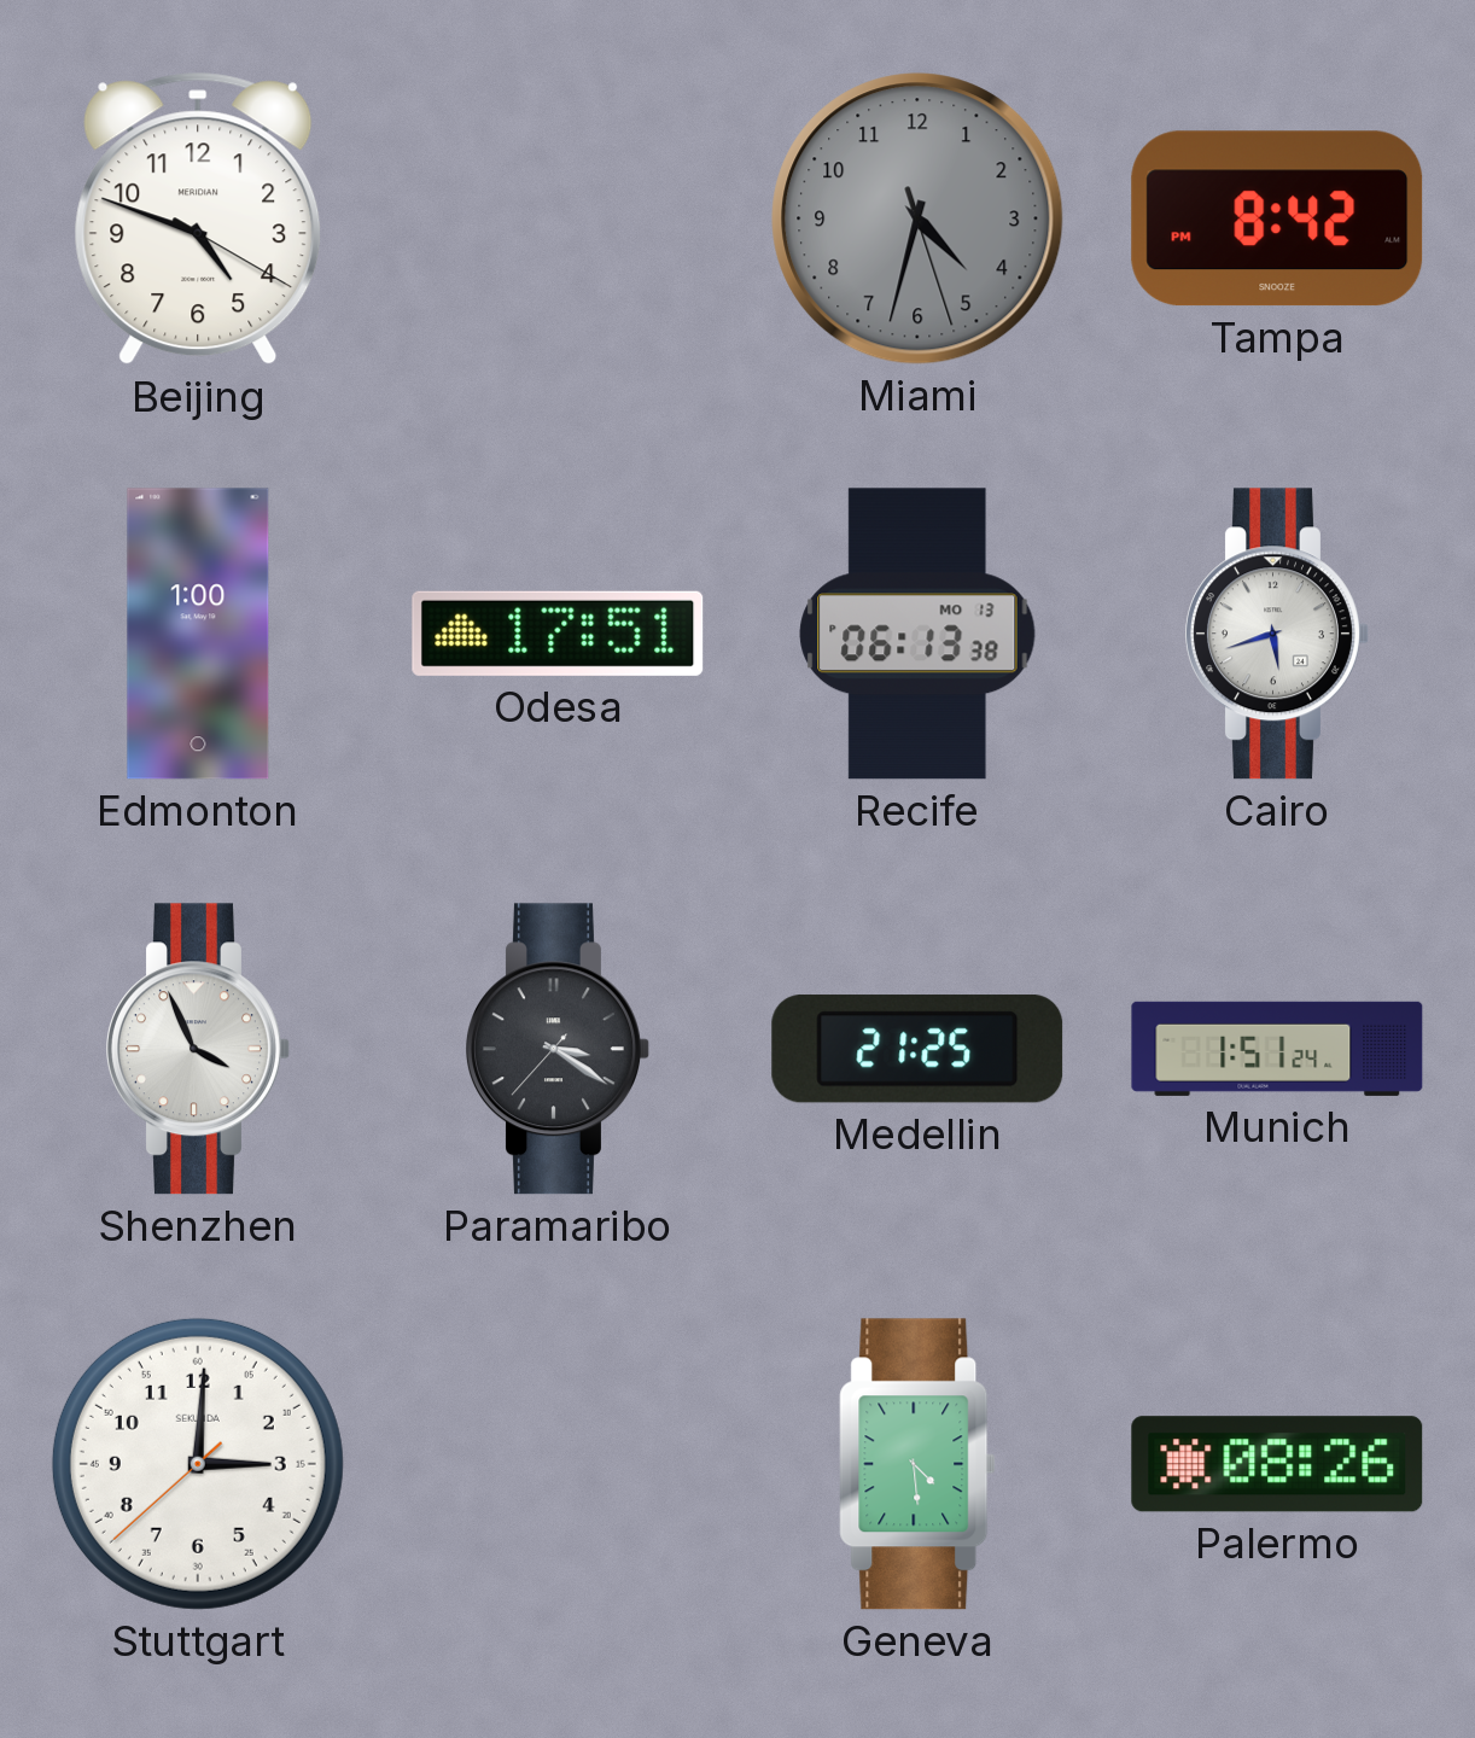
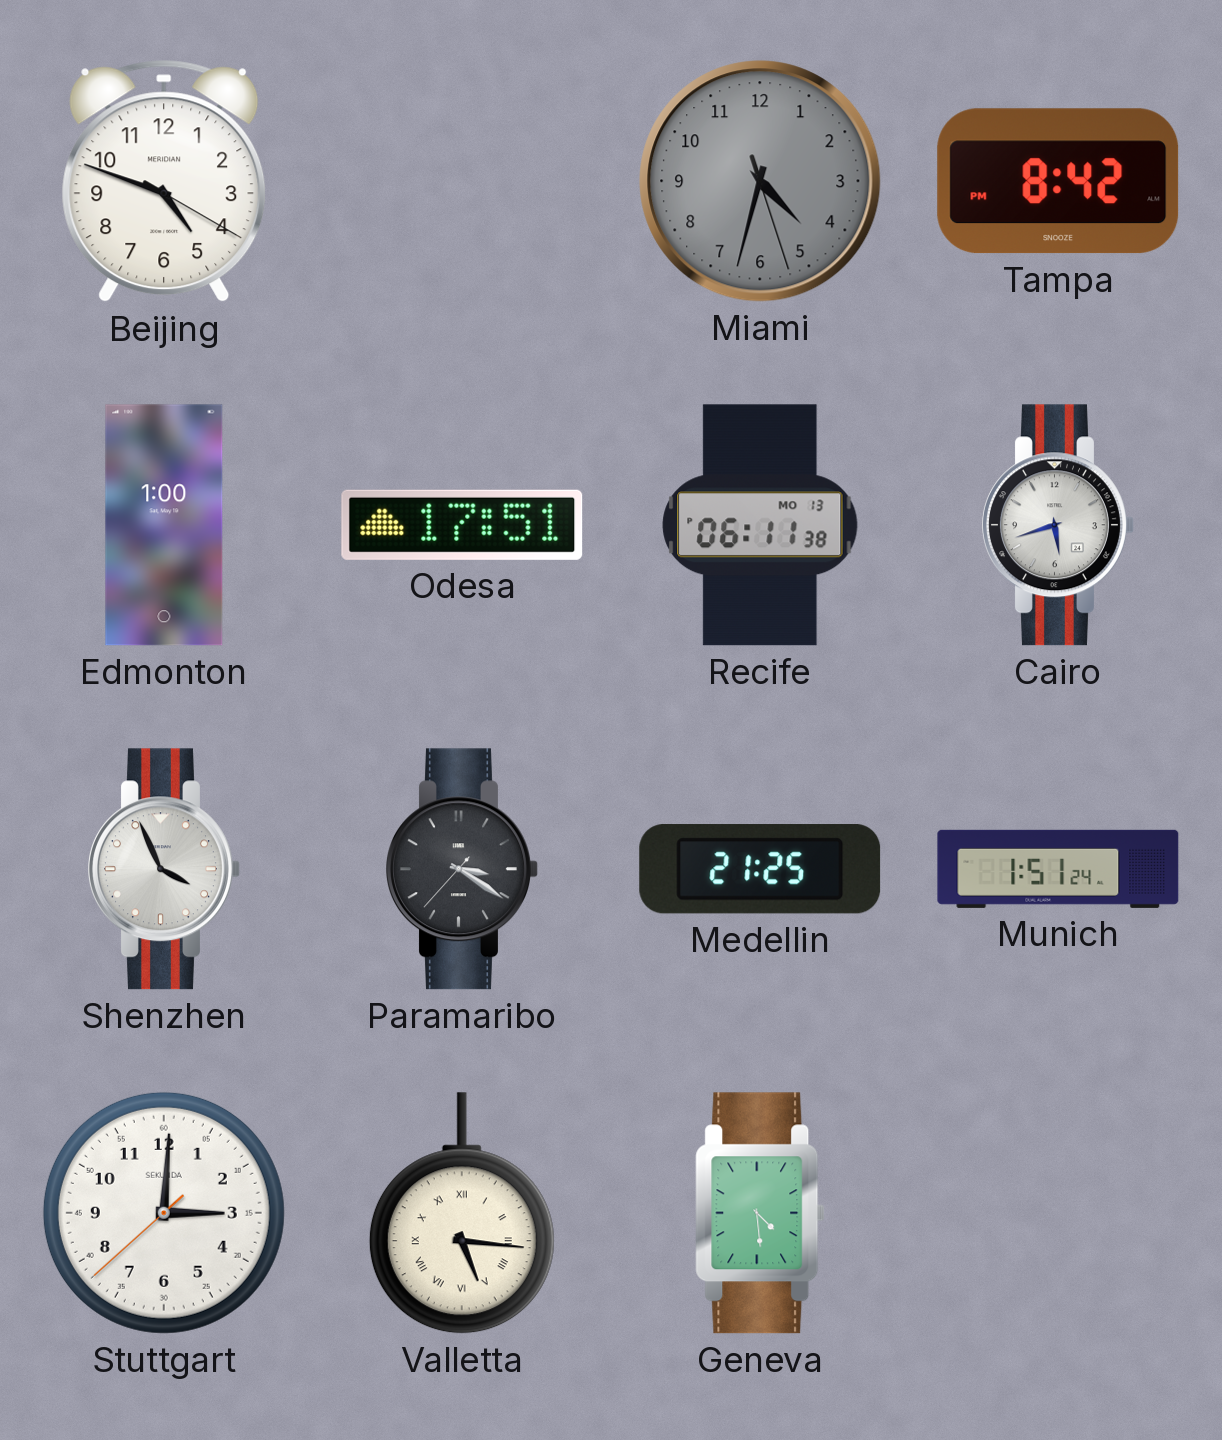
Recife: 06:13 -> 06:11
Valletta: none -> 5:16
Palermo: 08:26 -> none
